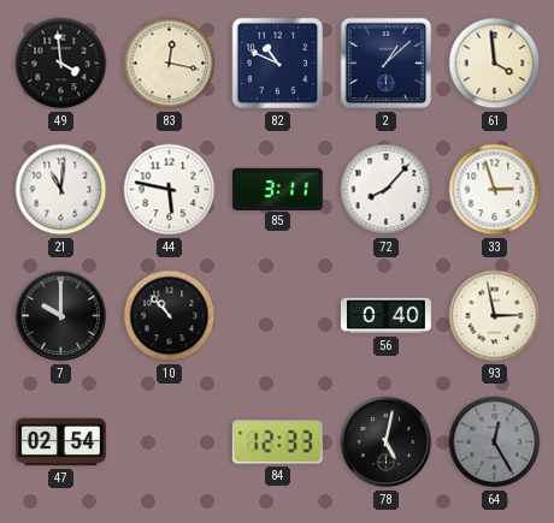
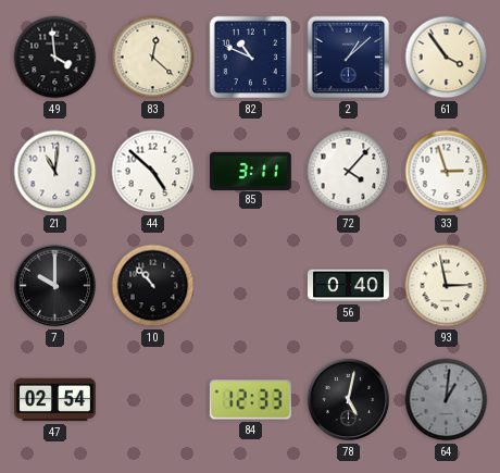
83: 12:17 -> 12:22
61: 3:59 -> 3:54
44: 5:47 -> 4:52
72: 8:07 -> 4:07
64: 12:25 -> 1:01
